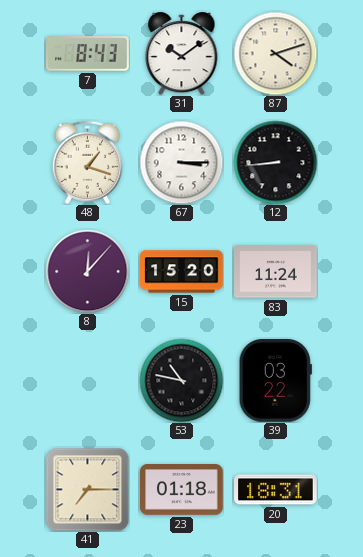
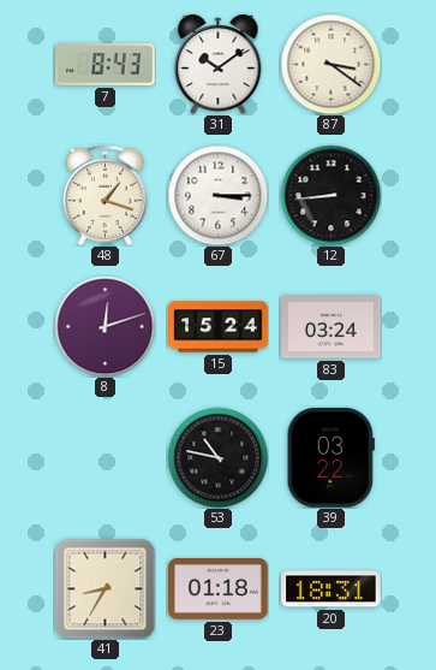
87: 4:12 -> 3:21
8: 12:07 -> 12:12
15: 15:20 -> 15:24
83: 11:24 -> 03:24
41: 7:15 -> 8:35
